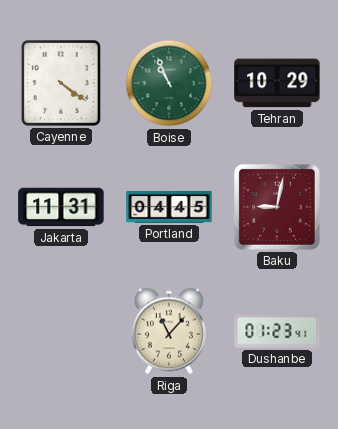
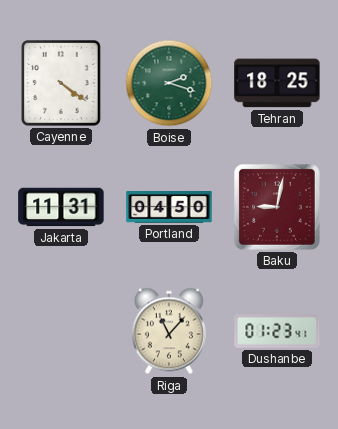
Boise: 10:56 -> 2:18
Tehran: 10:29 -> 18:25
Portland: 04:45 -> 04:50
